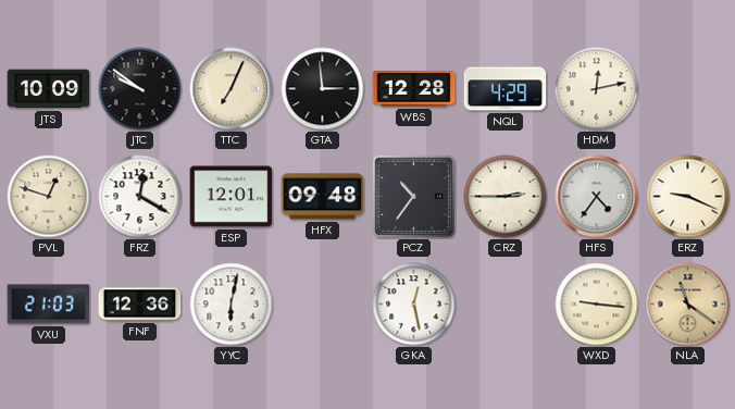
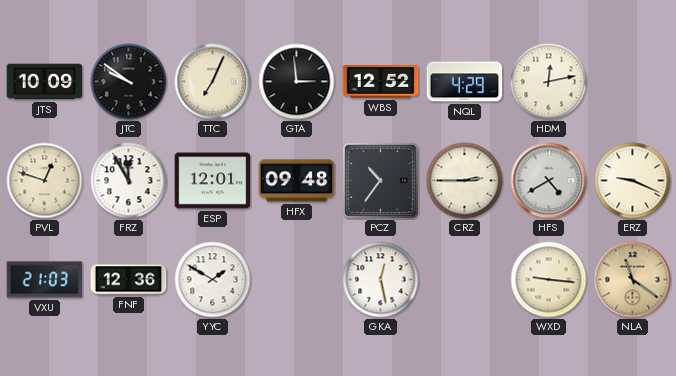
WBS: 12:28 -> 12:52
FRZ: 12:20 -> 11:55
HFS: 4:36 -> 4:40
YYC: 6:02 -> 1:50
